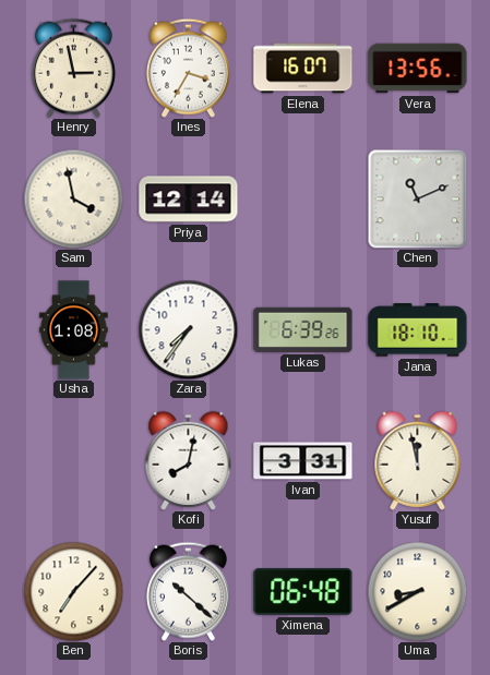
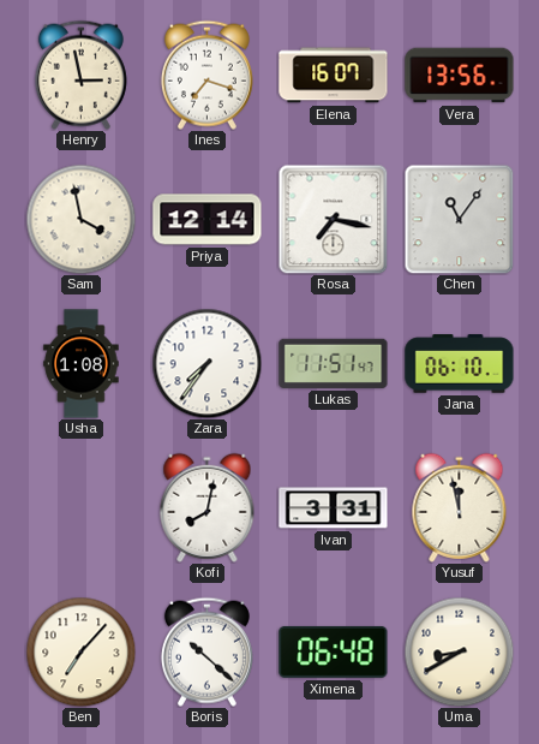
Ines: 3:35 -> 7:18
Rosa: none -> 7:17
Chen: 11:11 -> 11:06
Lukas: 6:39 -> 11:51
Jana: 18:10 -> 06:10
